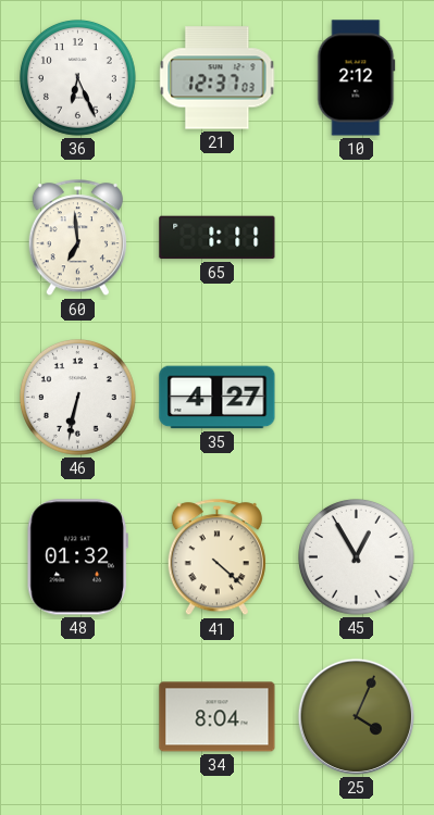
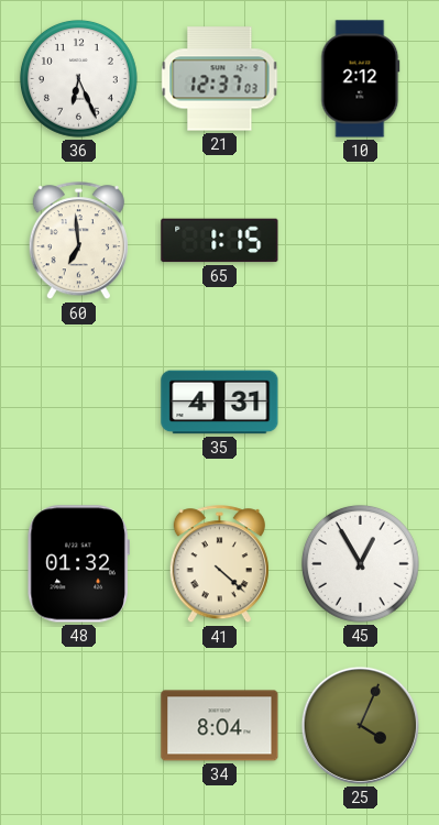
65: 1:11 -> 1:15
46: 6:32 -> none
35: 4:27 -> 4:31
